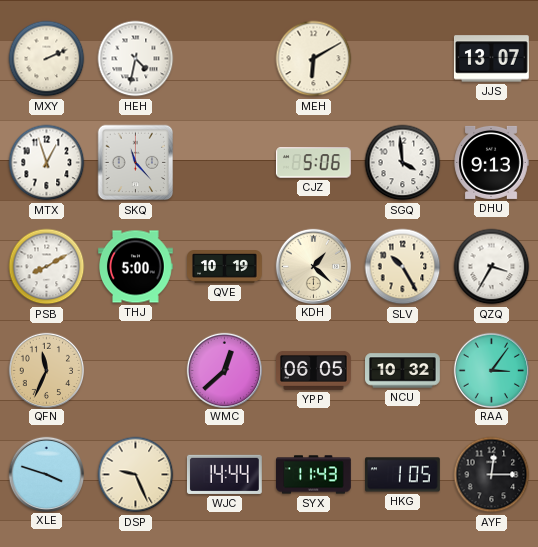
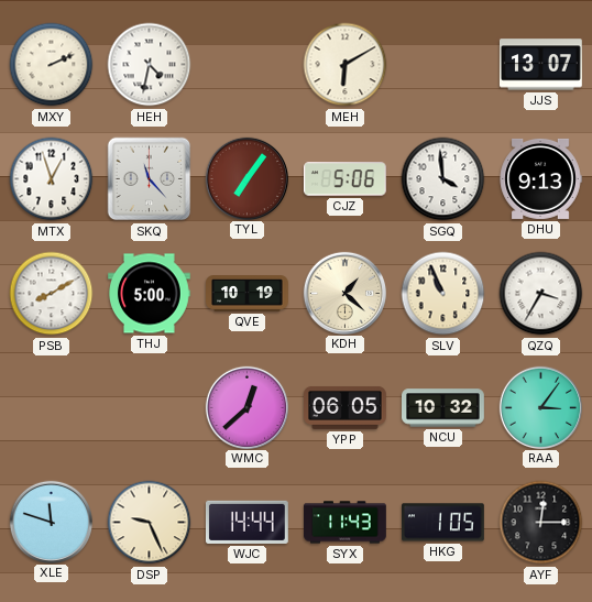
TYL: none -> 7:06
SLV: 10:25 -> 10:56
QFN: 11:34 -> none
XLE: 3:48 -> 11:48
